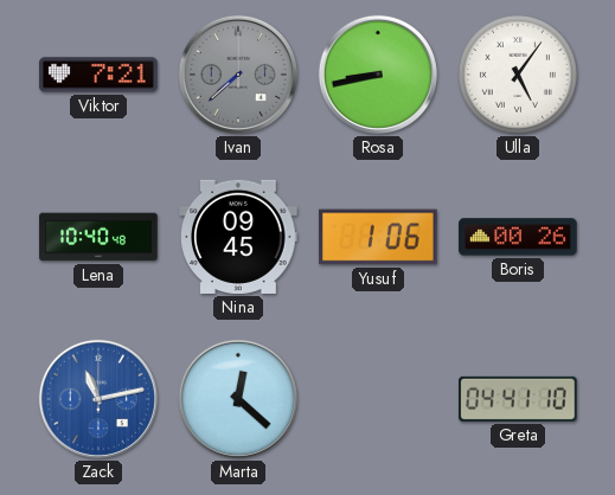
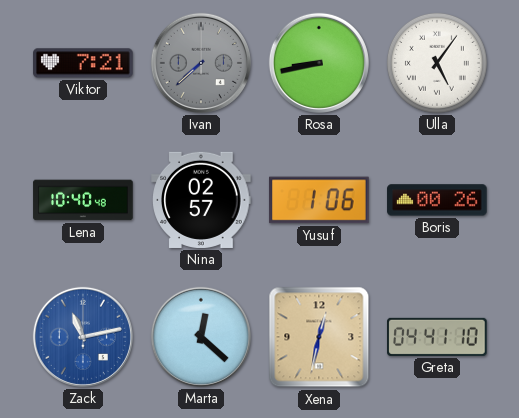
Nina: 09:45 -> 02:57
Xena: none -> 12:32
